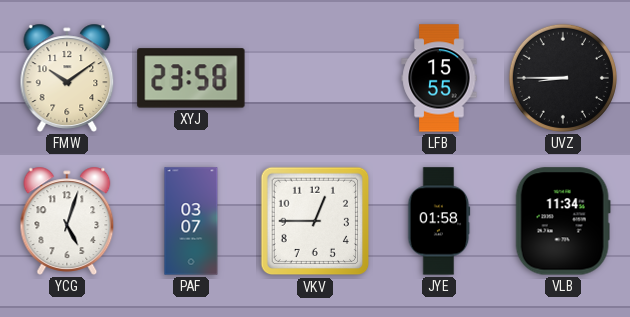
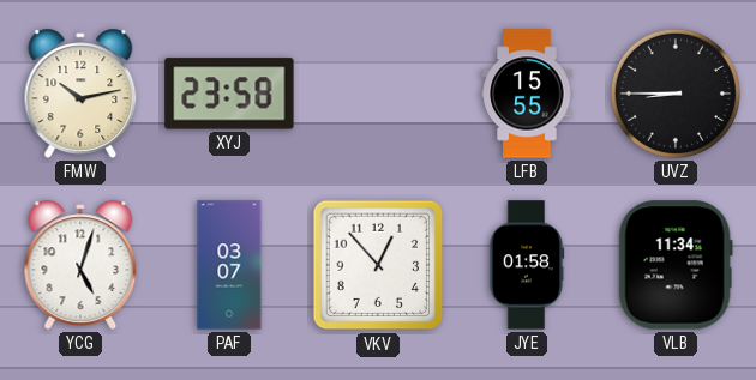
FMW: 10:09 -> 10:13
VKV: 12:45 -> 12:53
